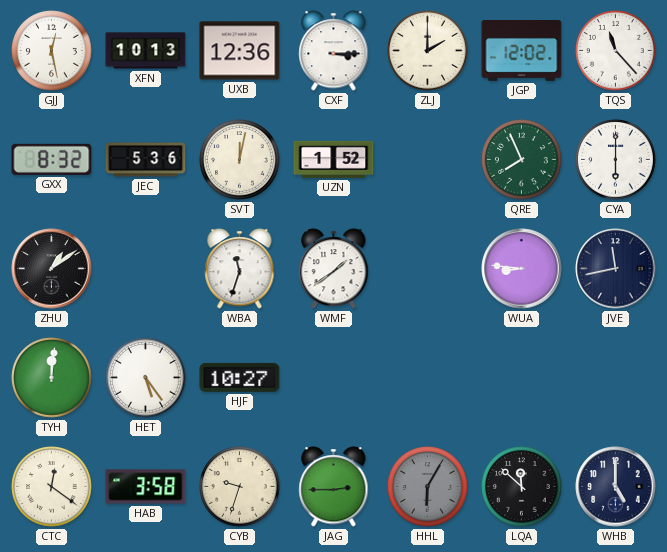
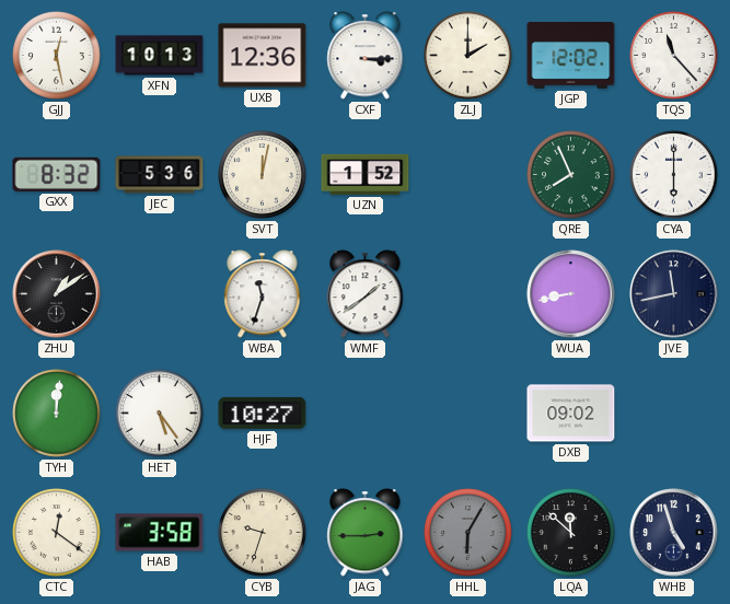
WUA: 8:46 -> 8:43
DXB: none -> 09:02
WHB: 5:00 -> 4:57
